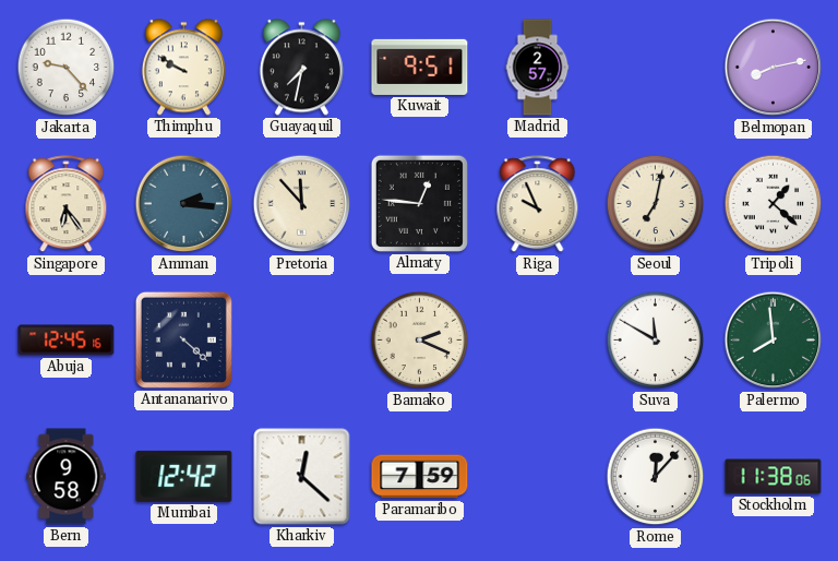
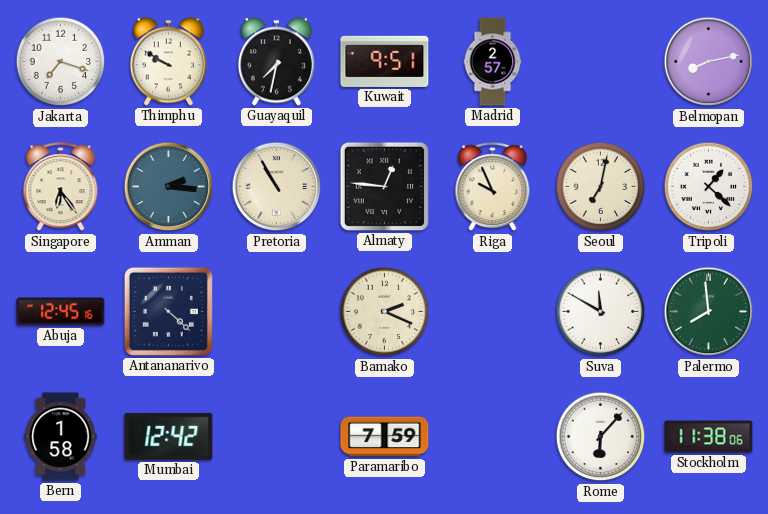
Jakarta: 9:23 -> 7:18
Pretoria: 11:53 -> 10:55
Bern: 9:58 -> 1:58
Kharkiv: 12:22 -> none
Rome: 12:07 -> 6:07
